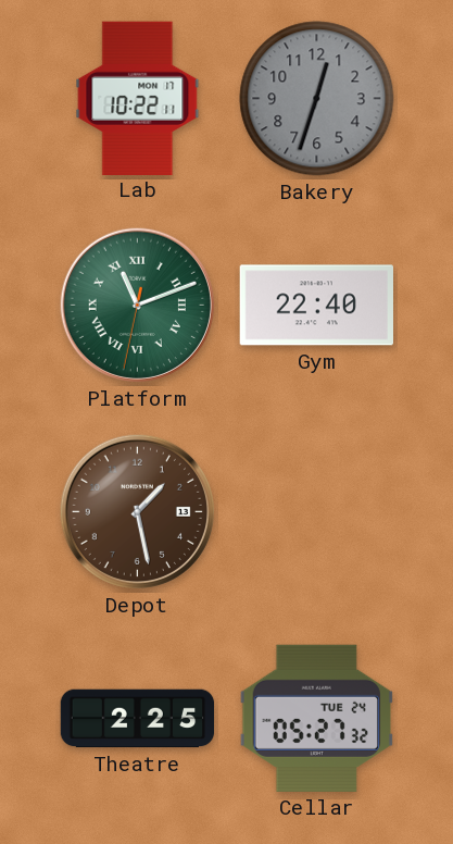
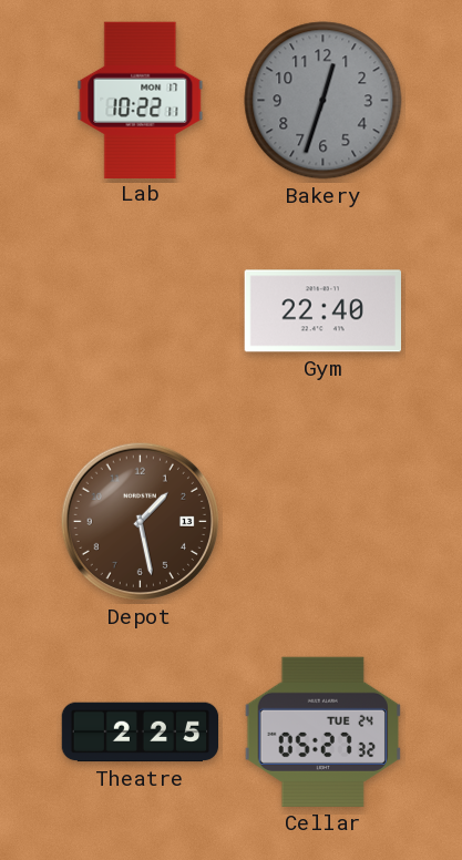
Platform: 11:11 -> none
